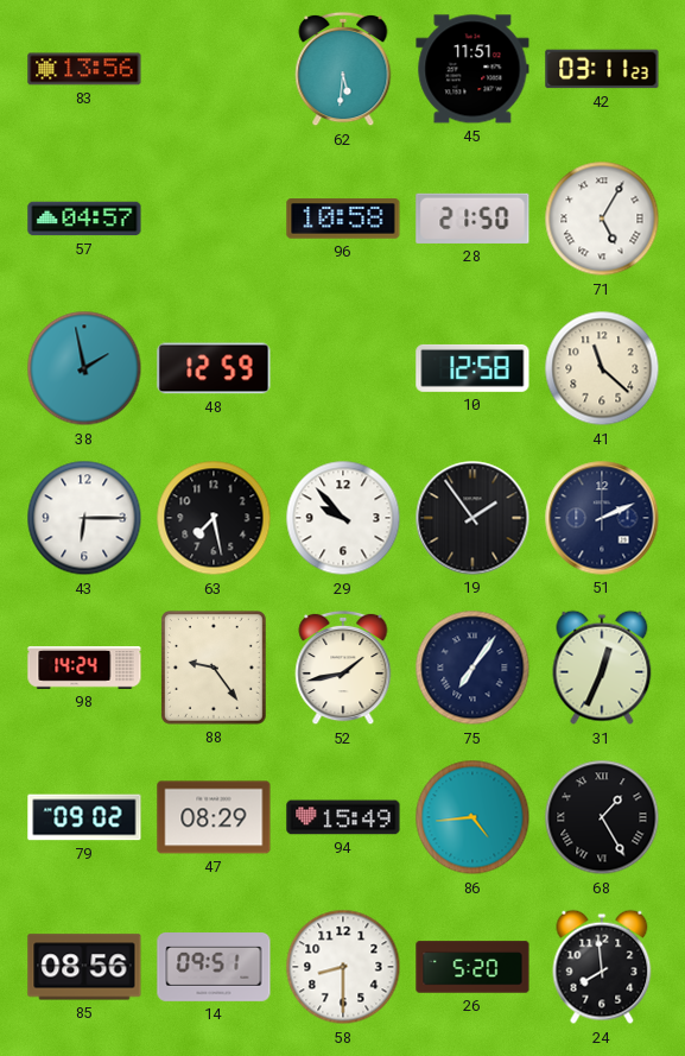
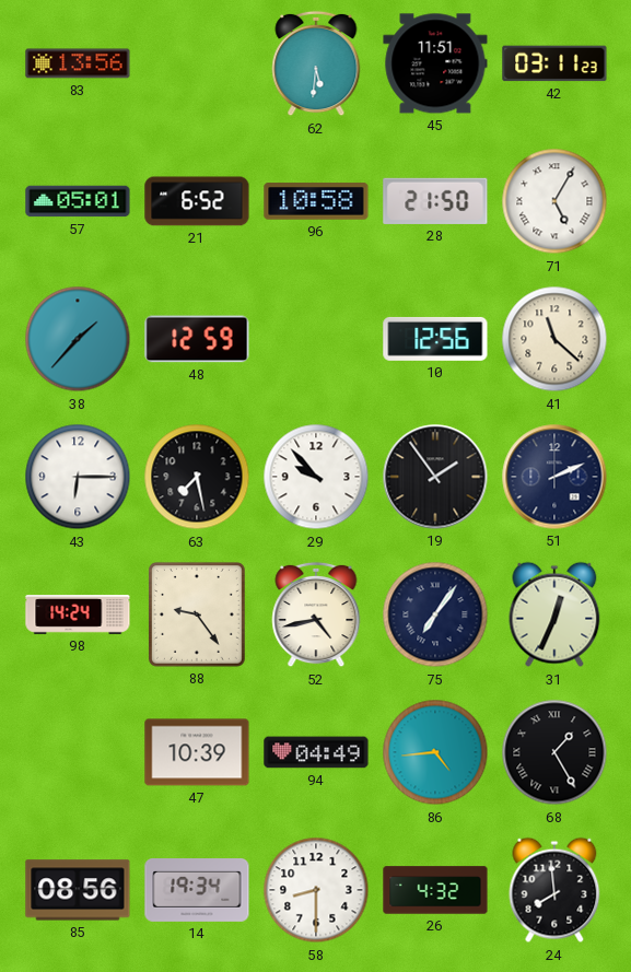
57: 04:57 -> 05:01
21: none -> 6:52
38: 1:58 -> 1:37
10: 12:58 -> 12:56
52: 1:43 -> 4:43
79: 09:02 -> none
47: 08:29 -> 10:39
94: 15:49 -> 04:49
14: 09:51 -> 19:34
26: 5:20 -> 4:32
